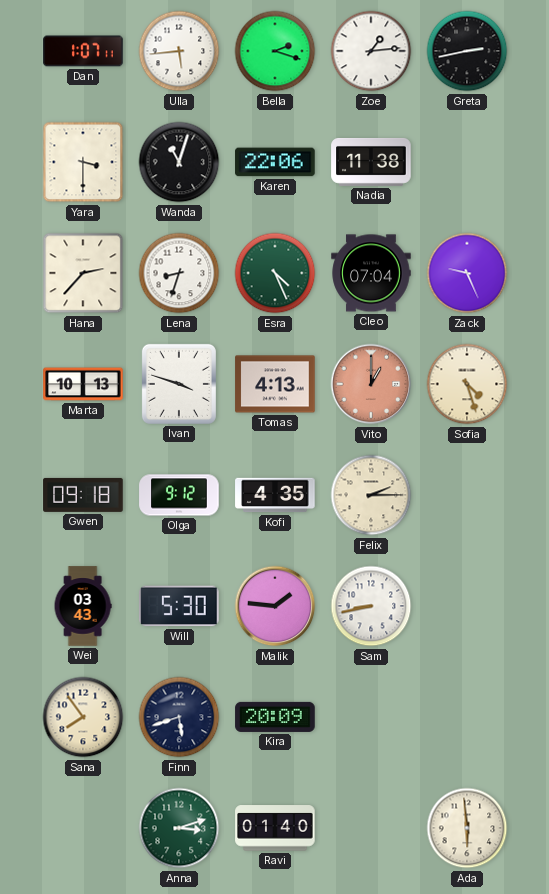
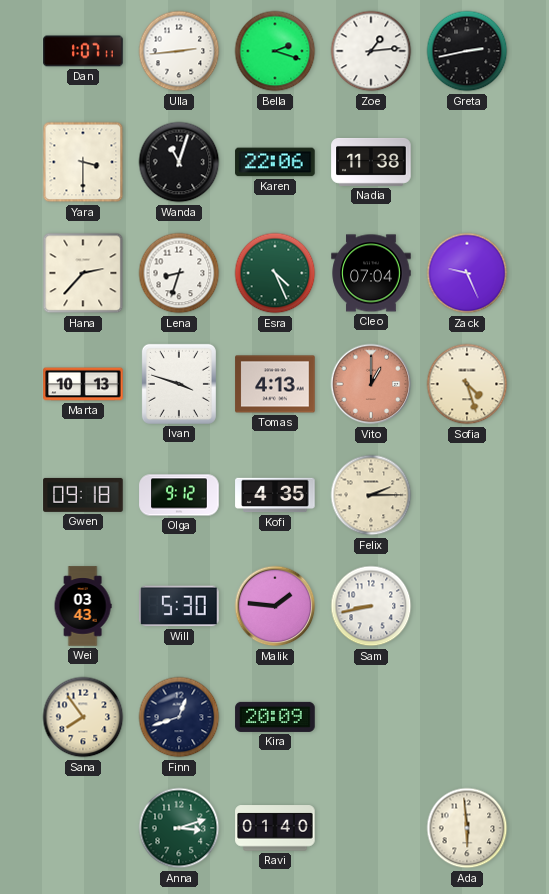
Ulla: 5:44 -> 2:44
Finn: 5:42 -> 12:42
